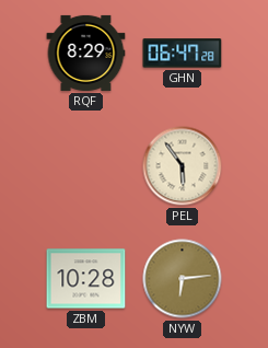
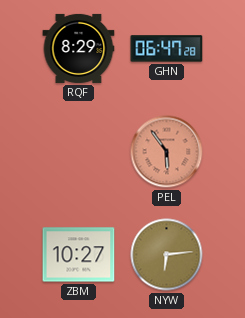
PEL dial: cream -> salmon
ZBM: 10:28 -> 10:27
